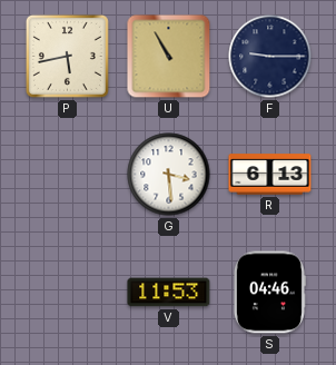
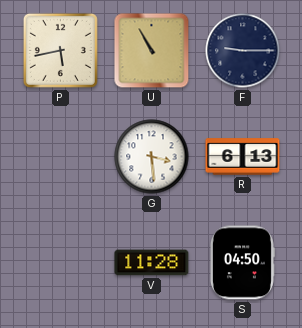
V: 11:53 -> 11:28
S: 04:46 -> 04:50
